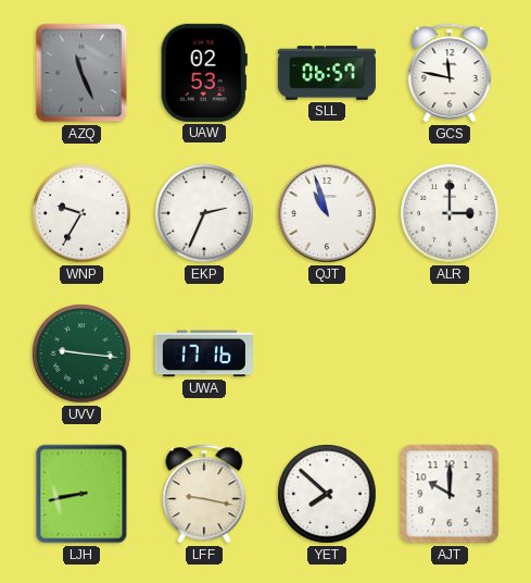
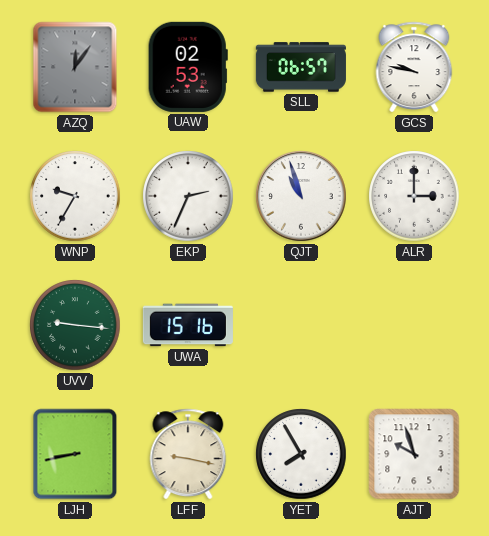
AZQ: 11:26 -> 12:06
GCS: 11:47 -> 9:47
UWA: 17:16 -> 15:16
YET: 7:52 -> 7:55
AJT: 10:00 -> 9:57
